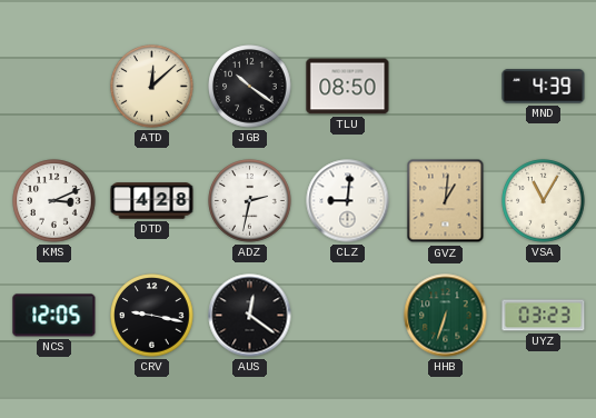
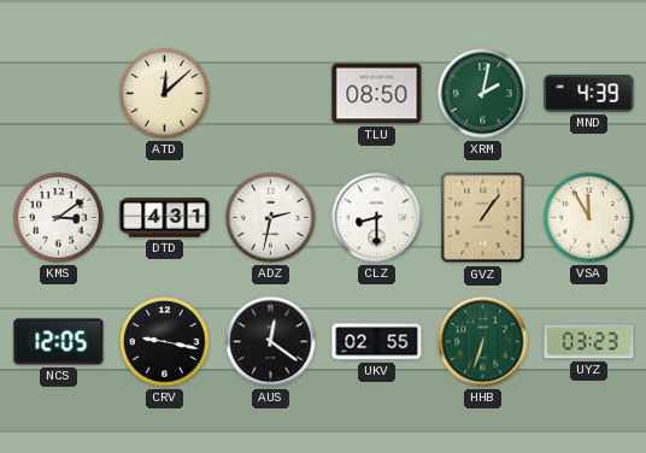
JGB: 10:21 -> none
XRM: none -> 2:02
KMS: 3:11 -> 3:09
DTD: 4:28 -> 4:31
CLZ: 9:01 -> 8:30
GVZ: 1:01 -> 1:06
VSA: 11:05 -> 11:55
UKV: none -> 02:55
